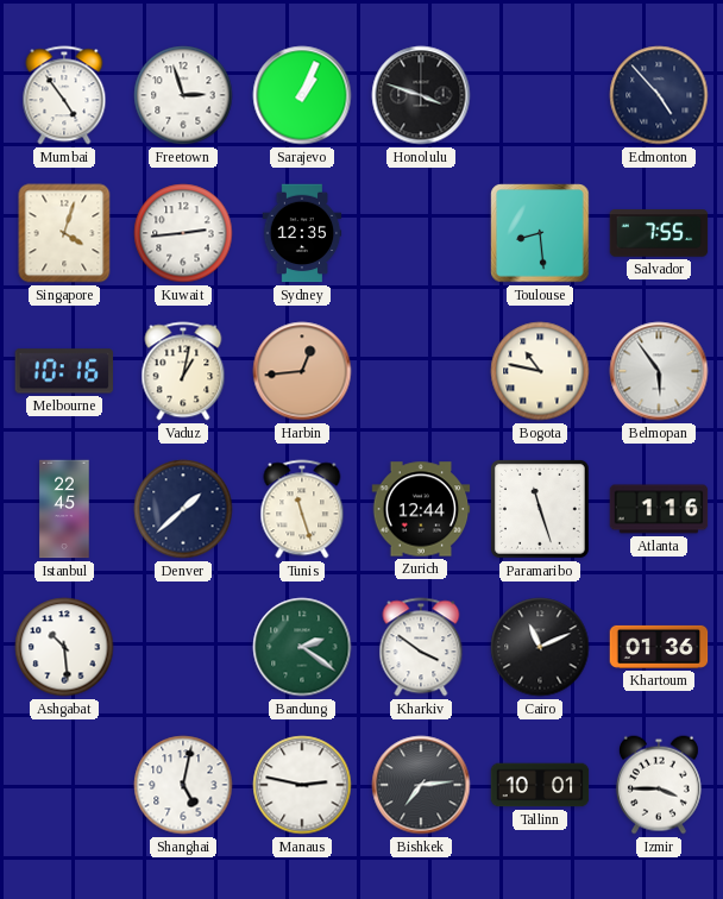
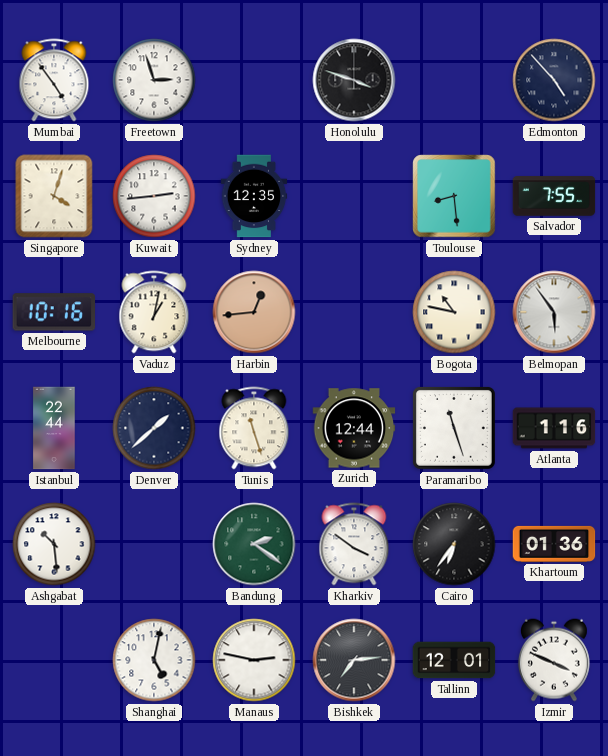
Sarajevo: 1:04 -> none
Istanbul: 22:45 -> 22:44
Cairo: 11:11 -> 6:36
Tallinn: 10:01 -> 12:01
Izmir: 3:45 -> 3:49
